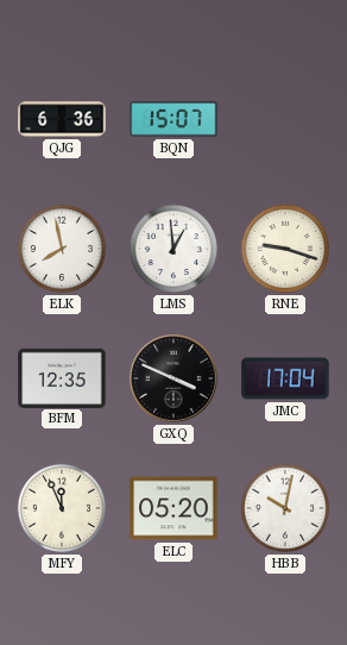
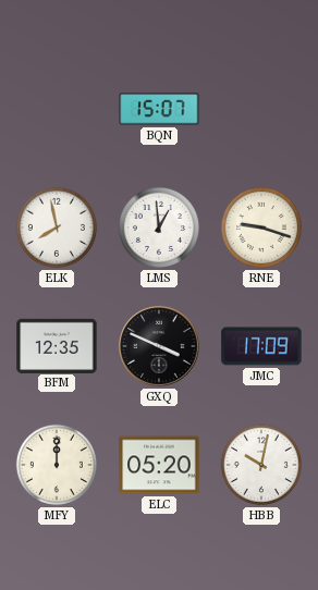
QJG: 6:36 -> none
JMC: 17:04 -> 17:09
MFY: 11:56 -> 12:00
